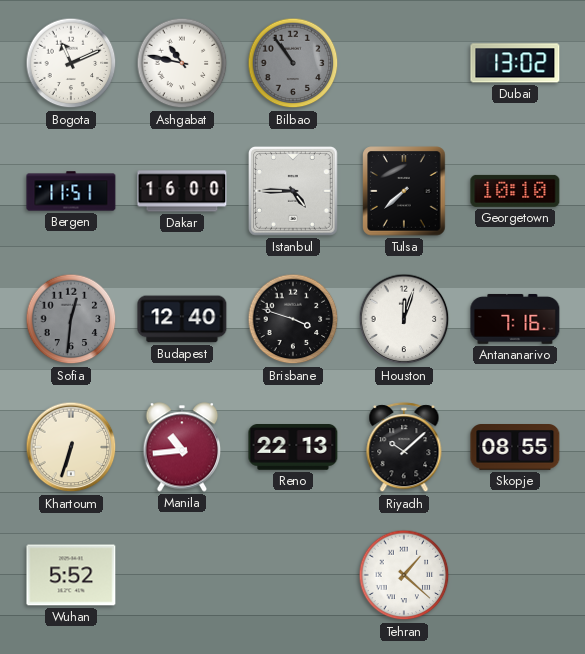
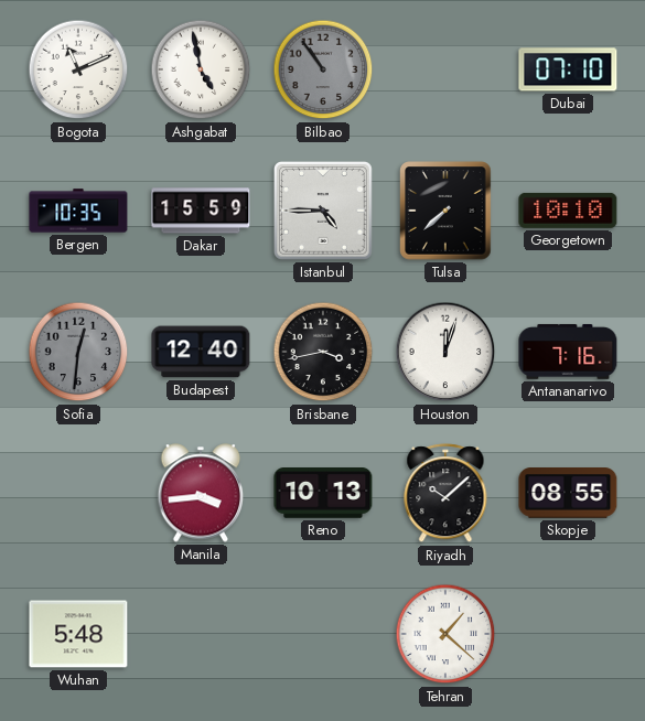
Ashgabat: 10:47 -> 4:58
Dubai: 13:02 -> 07:10
Bergen: 11:51 -> 10:35
Dakar: 16:00 -> 15:59
Brisbane: 3:48 -> 3:43
Khartoum: 6:33 -> none
Manila: 10:44 -> 3:44
Reno: 22:13 -> 10:13
Wuhan: 5:52 -> 5:48
